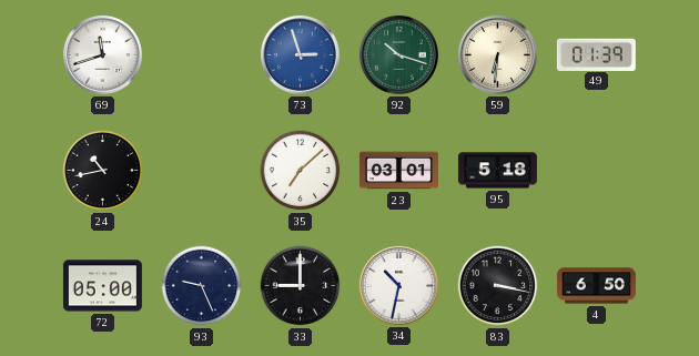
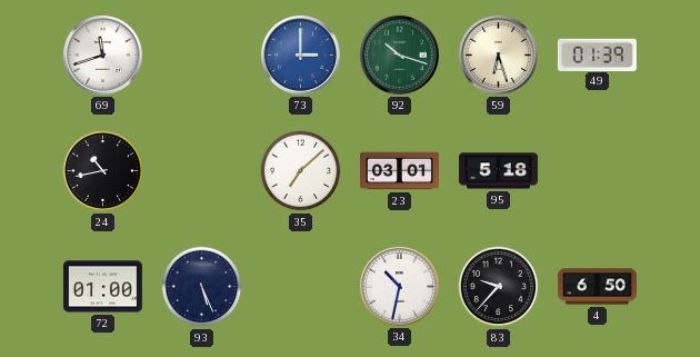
73: 2:57 -> 3:00
59: 6:31 -> 6:27
72: 05:00 -> 01:00
93: 9:26 -> 5:26
33: 9:00 -> none
83: 3:17 -> 9:37
